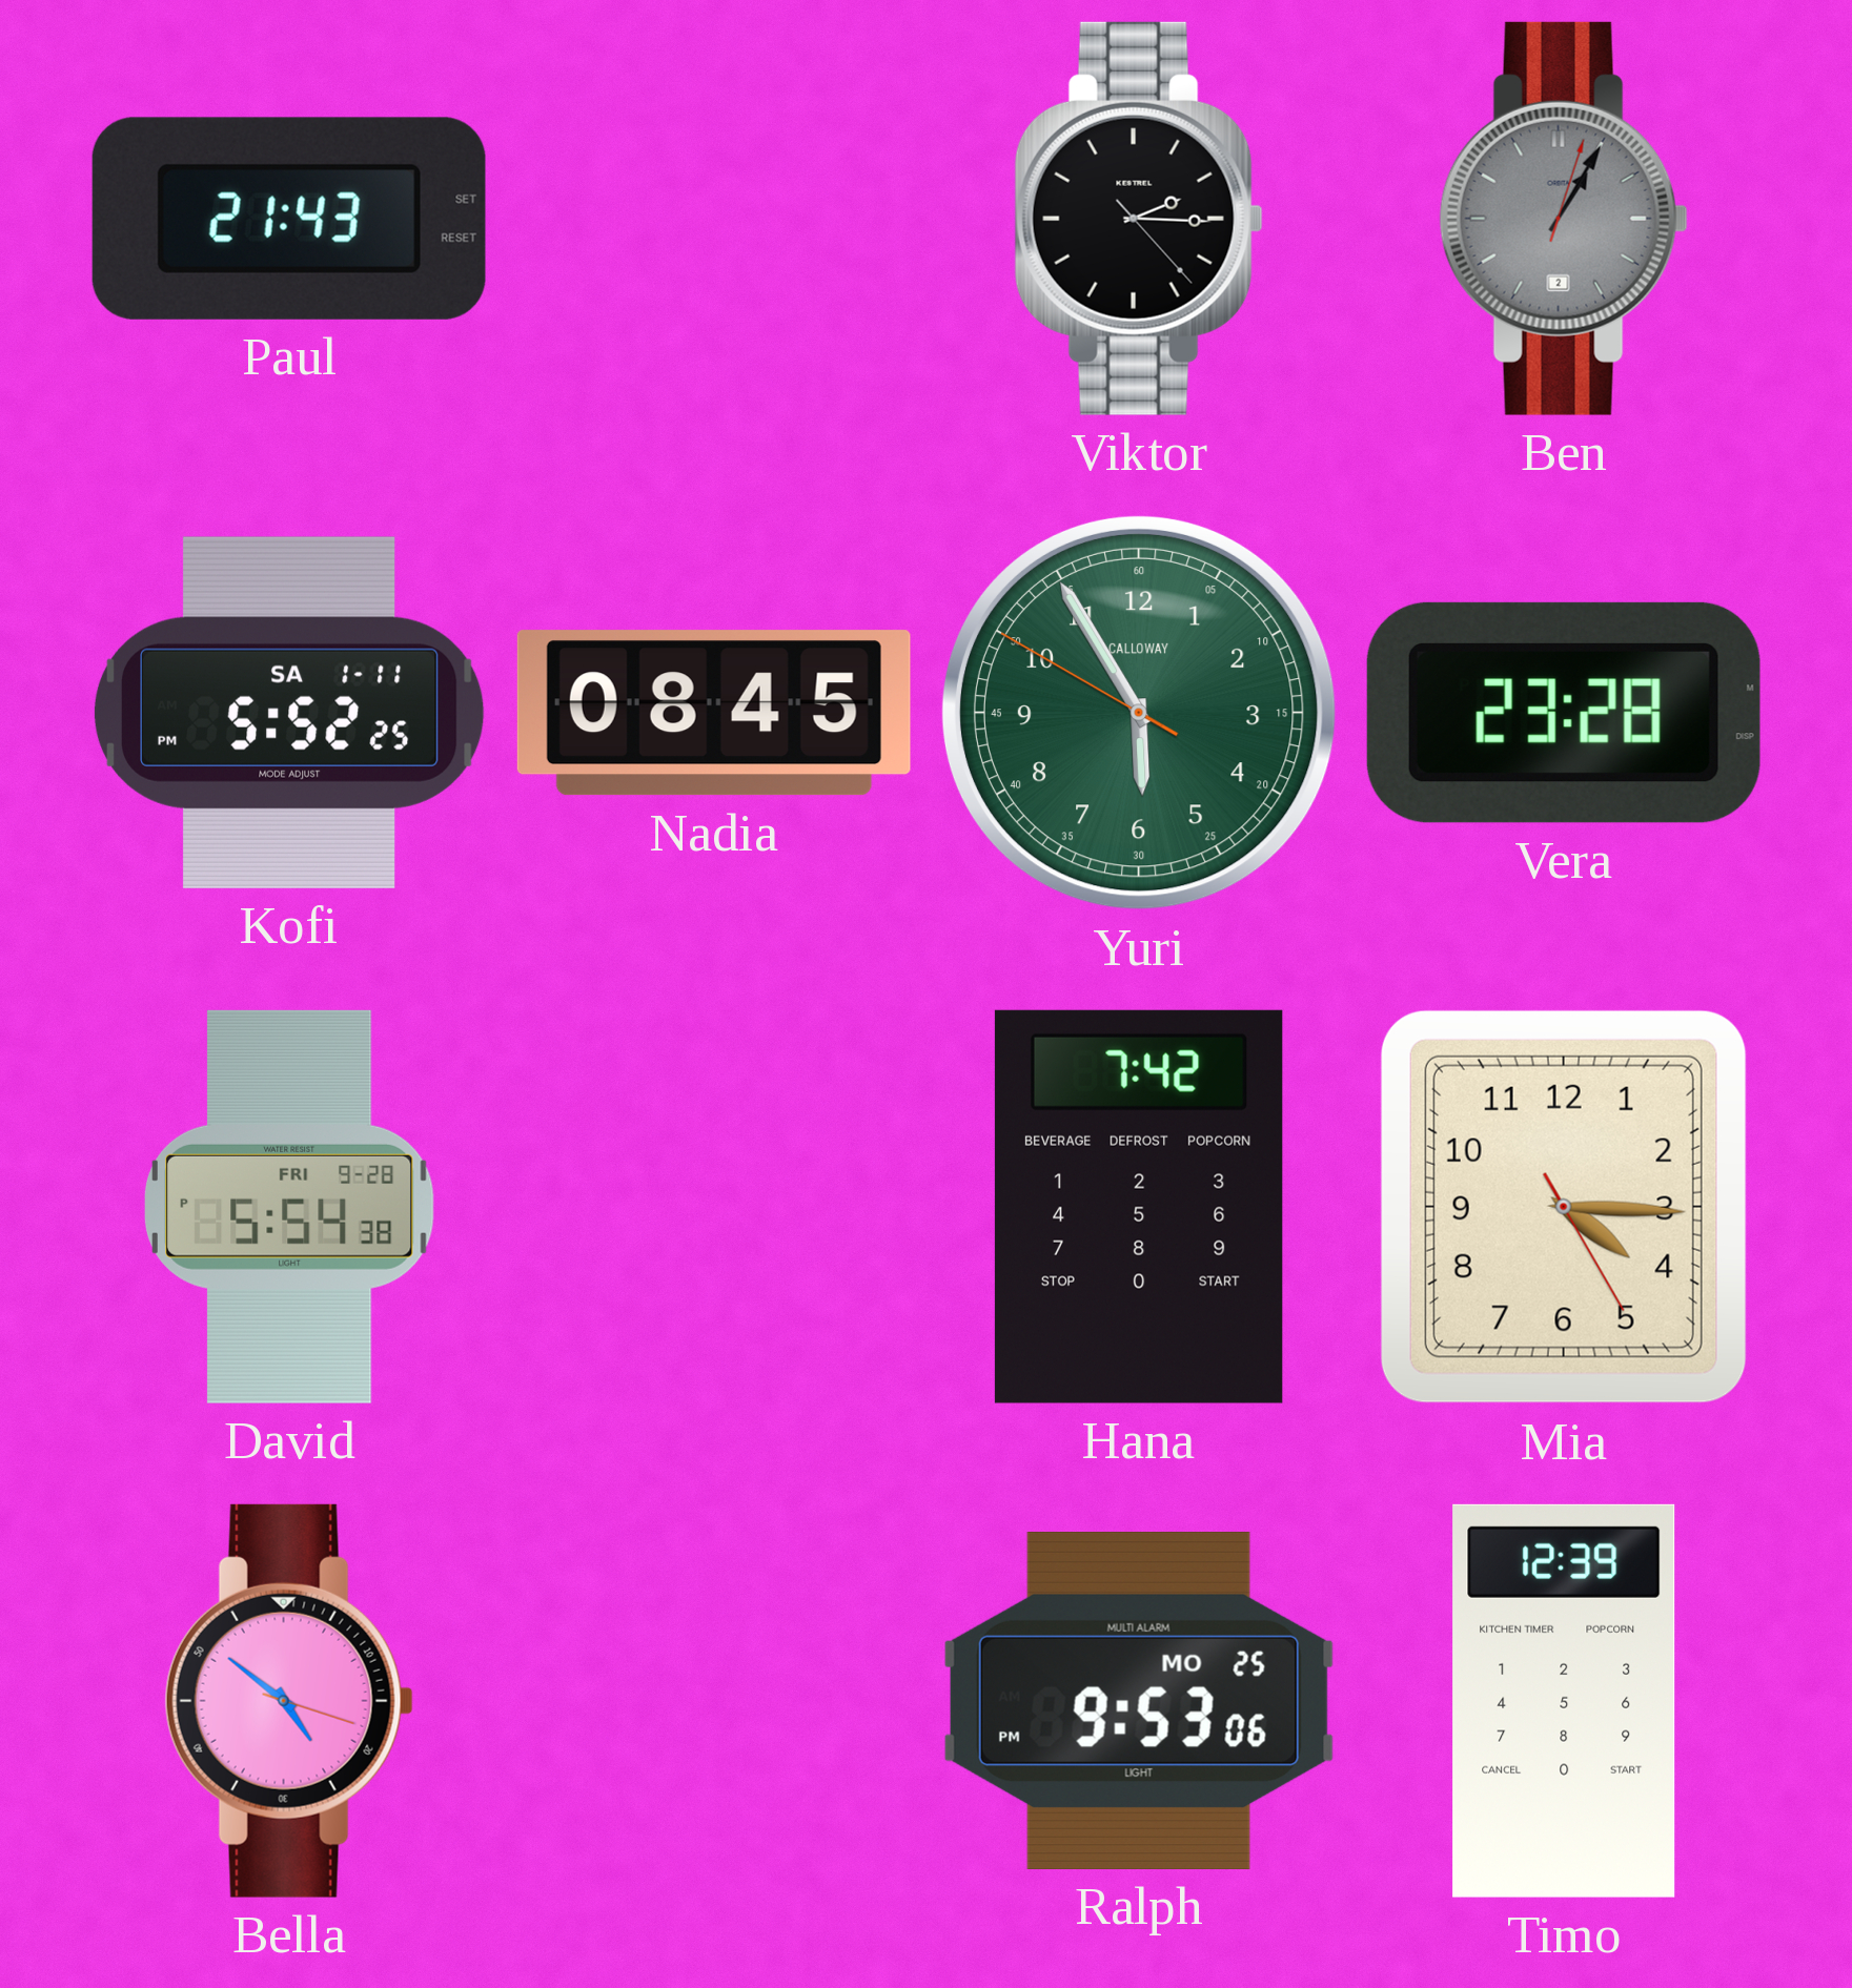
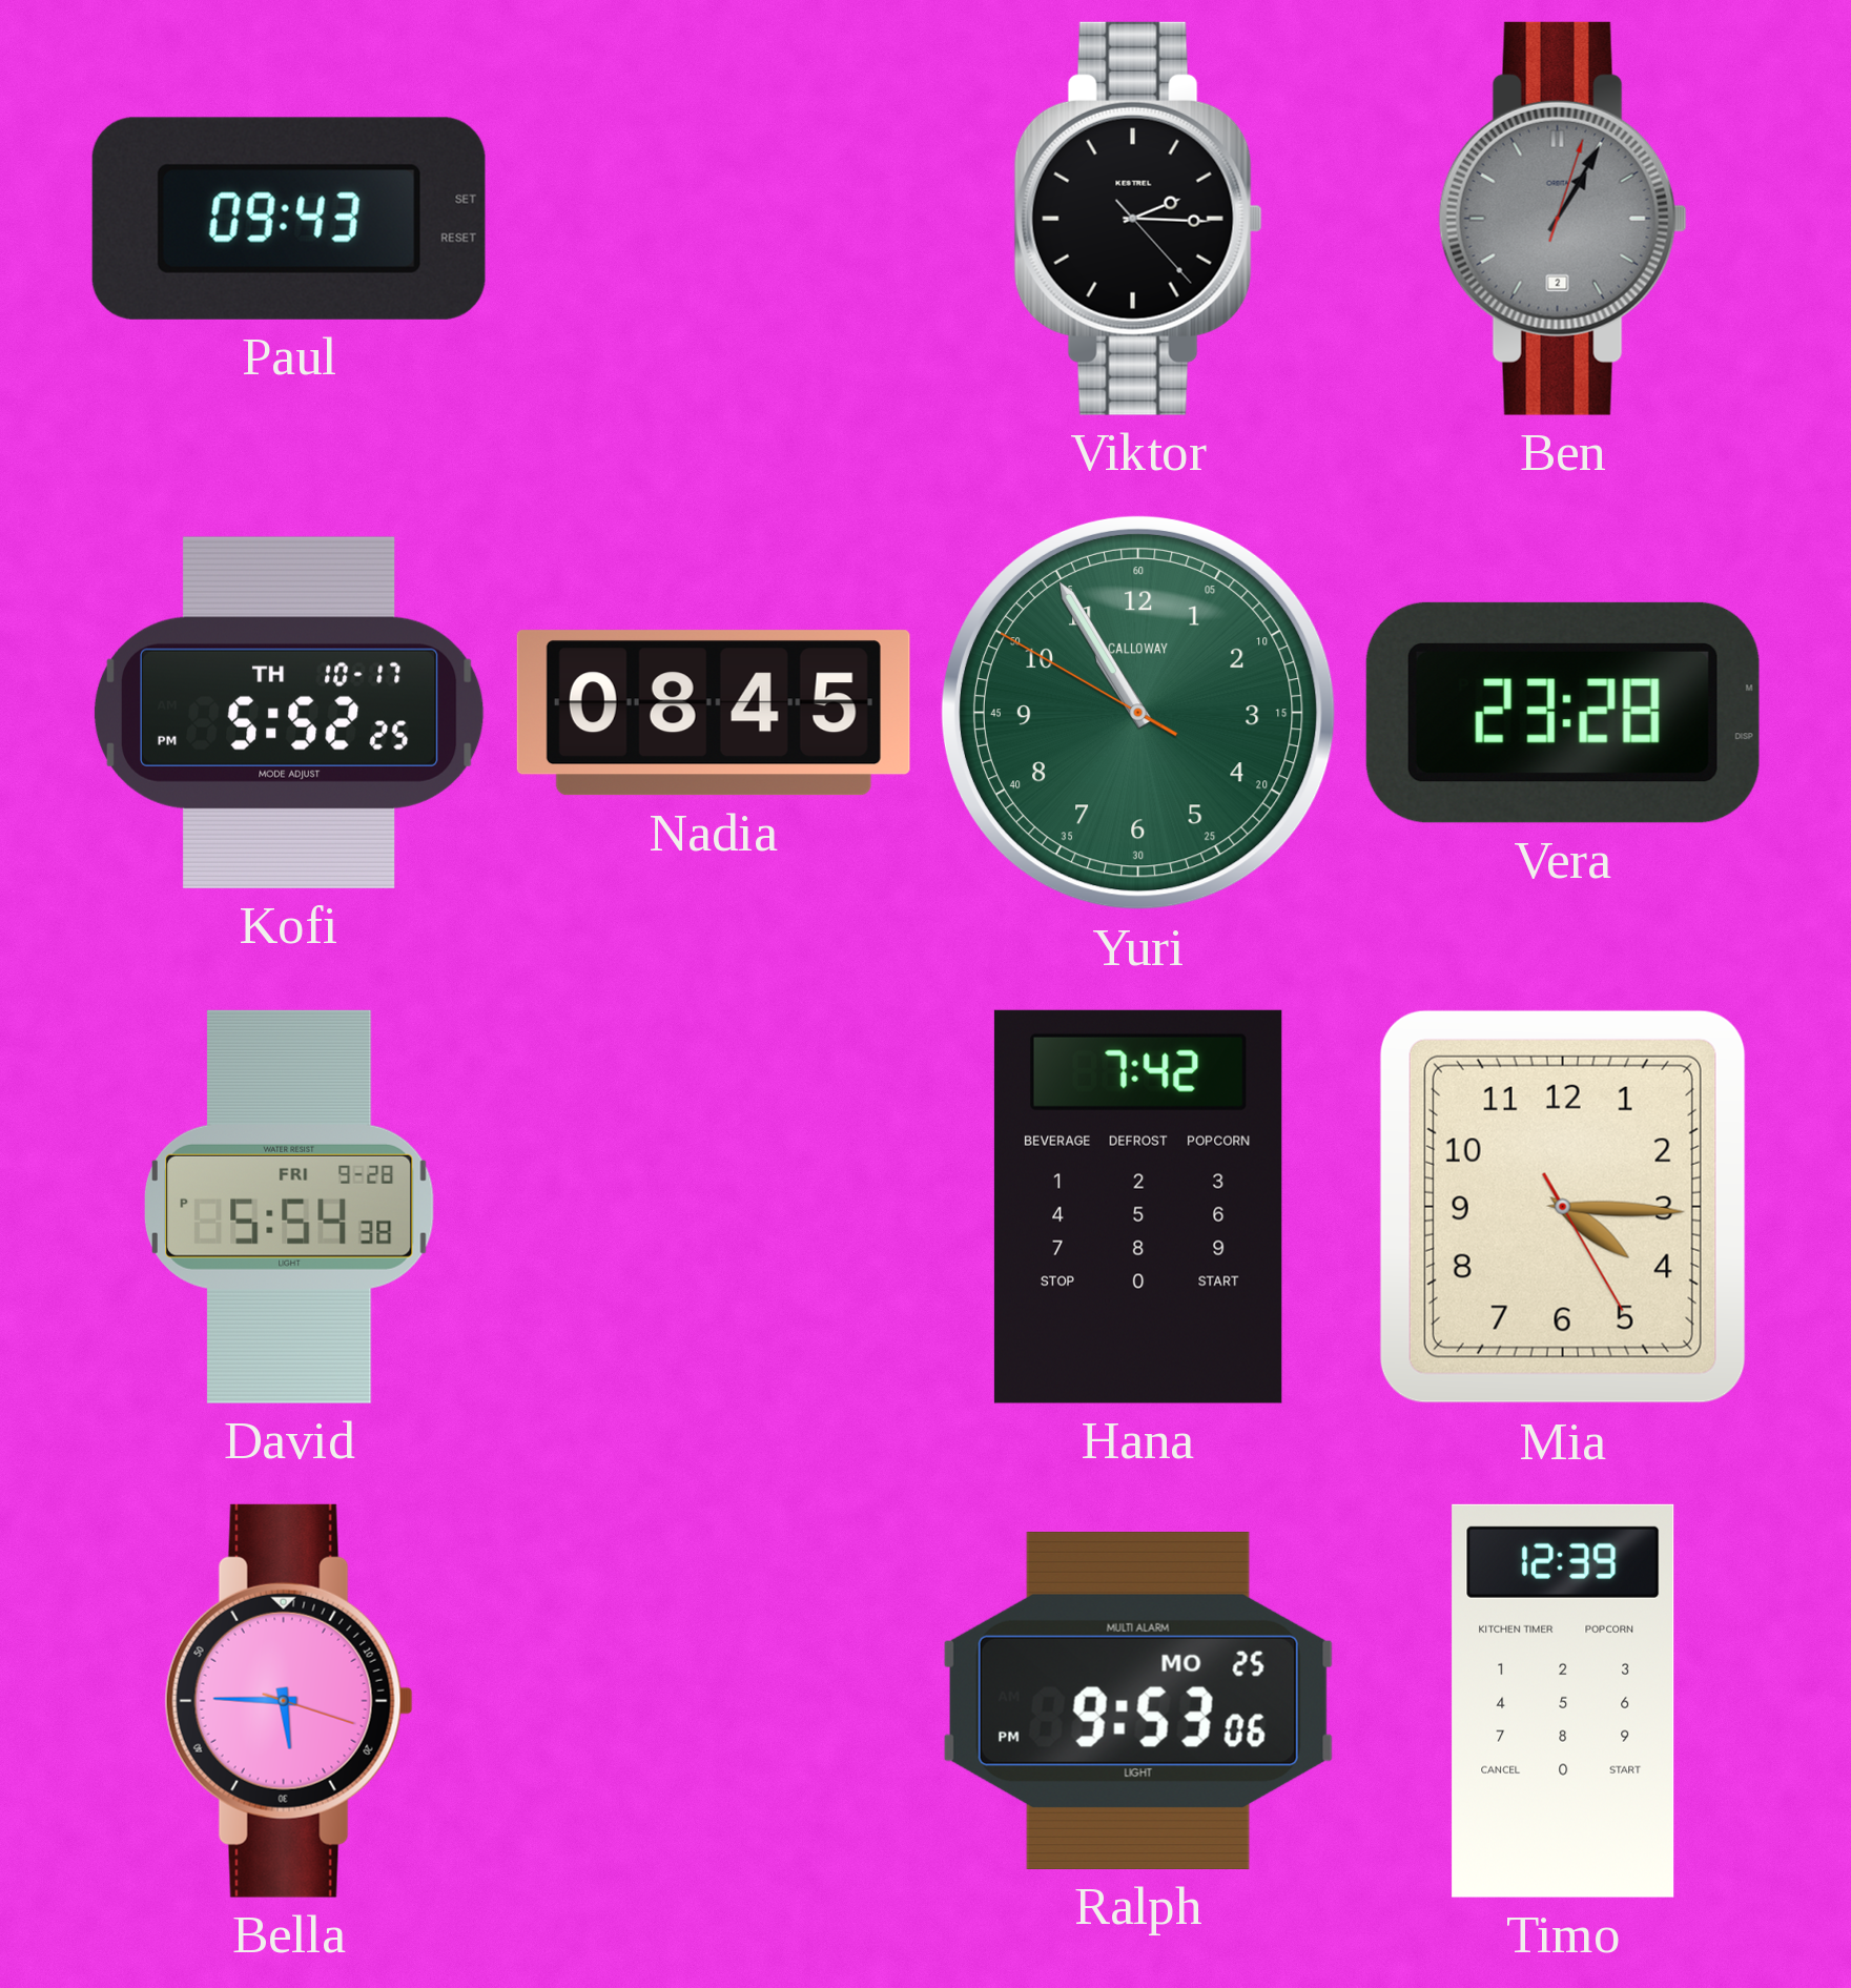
Paul: 21:43 -> 09:43
Kofi date: SA 1-11 -> TH 10-17
Yuri: 5:54 -> 10:54
Bella: 4:51 -> 5:45
